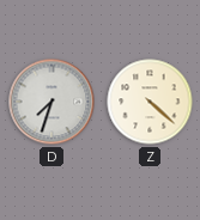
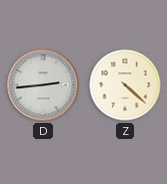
D: 7:33 -> 2:44
